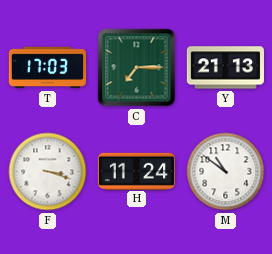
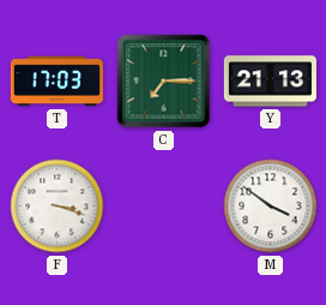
H: 11:24 -> none
M: 10:51 -> 3:51
